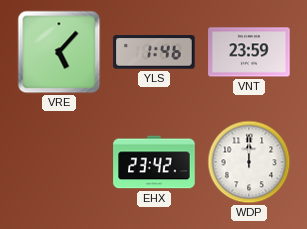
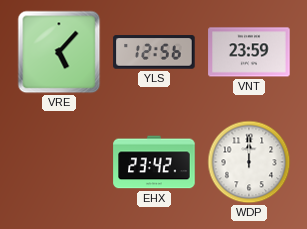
YLS: 1:46 -> 12:56
